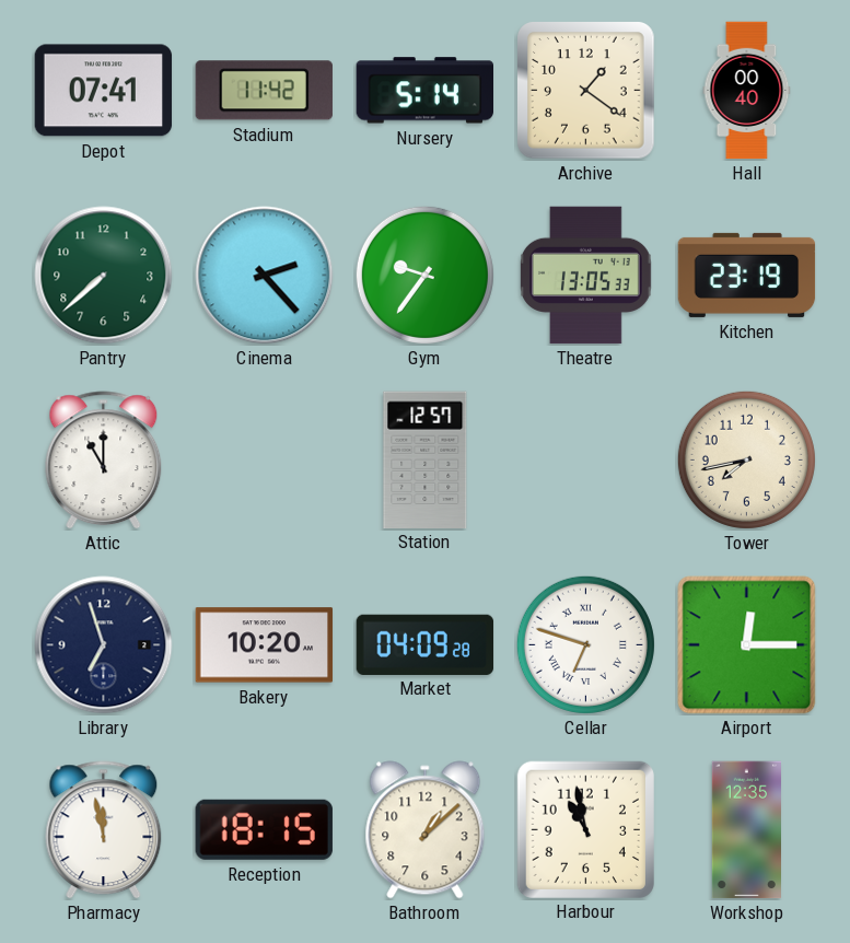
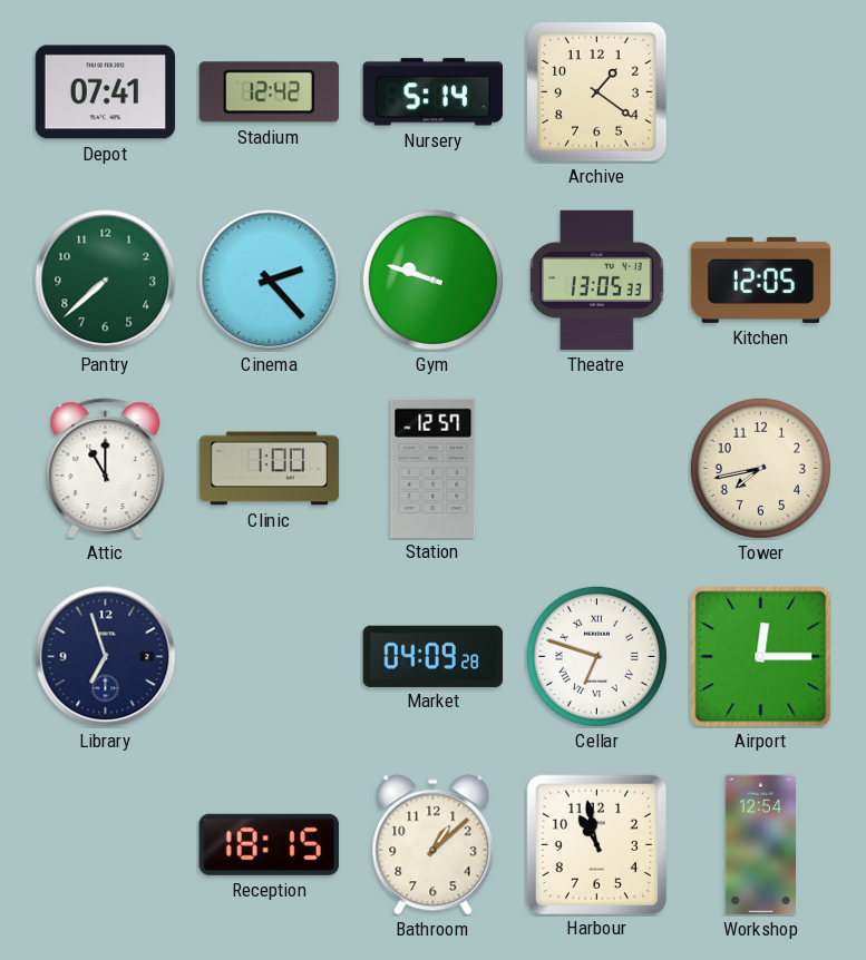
Stadium: 11:42 -> 12:42
Hall: 00:40 -> none
Gym: 9:36 -> 9:48
Kitchen: 23:19 -> 12:05
Clinic: none -> 1:00
Bakery: 10:20 -> none
Pharmacy: 11:58 -> none
Workshop: 12:35 -> 12:54
